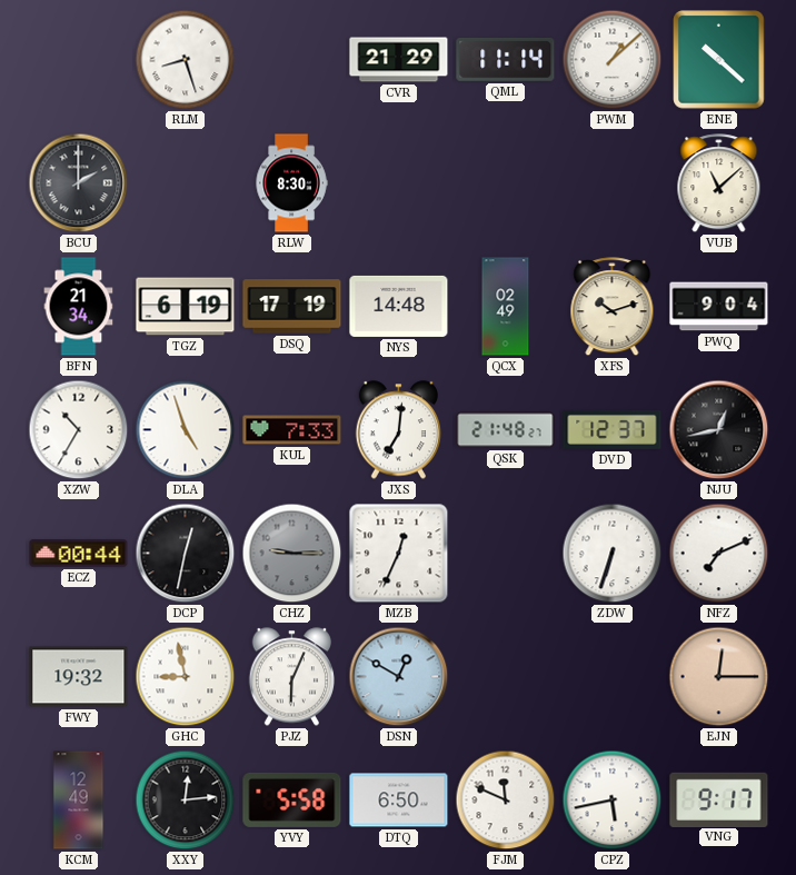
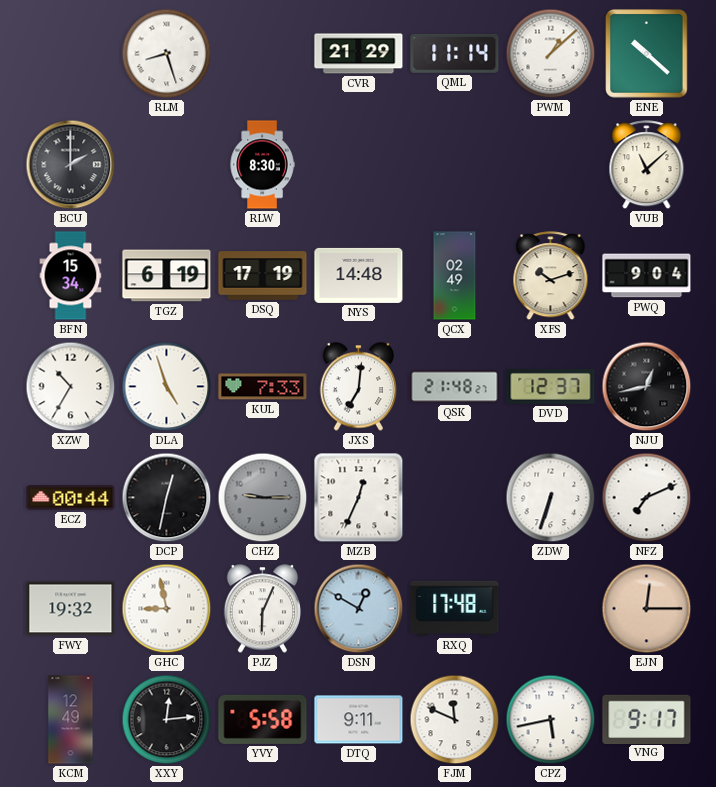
BFN: 21:34 -> 15:34
RXQ: none -> 17:48
DTQ: 6:50 -> 9:11
